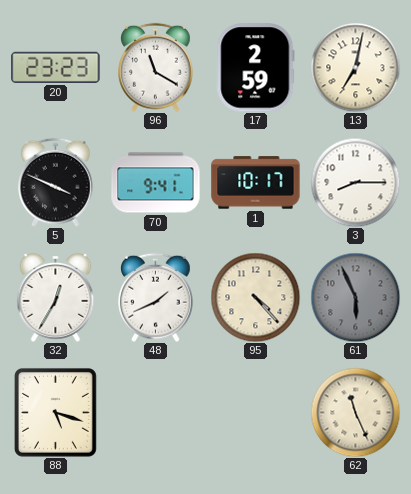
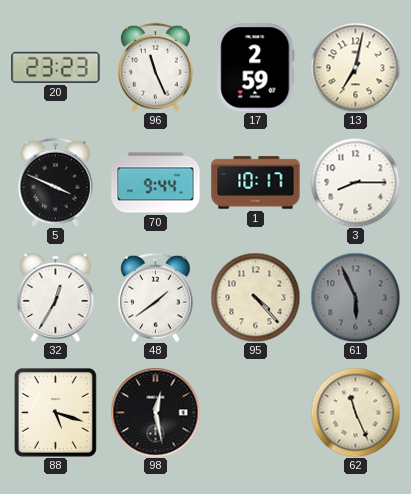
96: 11:20 -> 11:26
70: 9:41 -> 9:44
48: 1:41 -> 1:39
98: none -> 12:28
